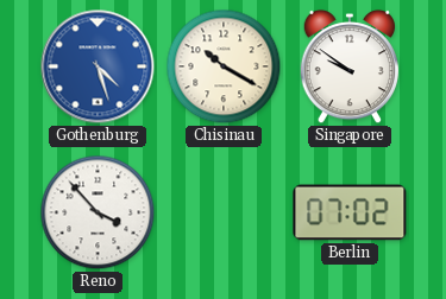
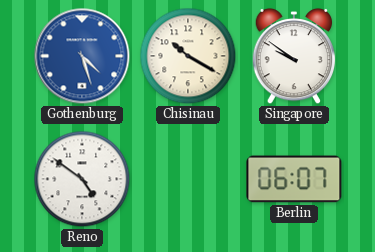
Reno: 3:53 -> 4:51
Berlin: 07:02 -> 06:07
